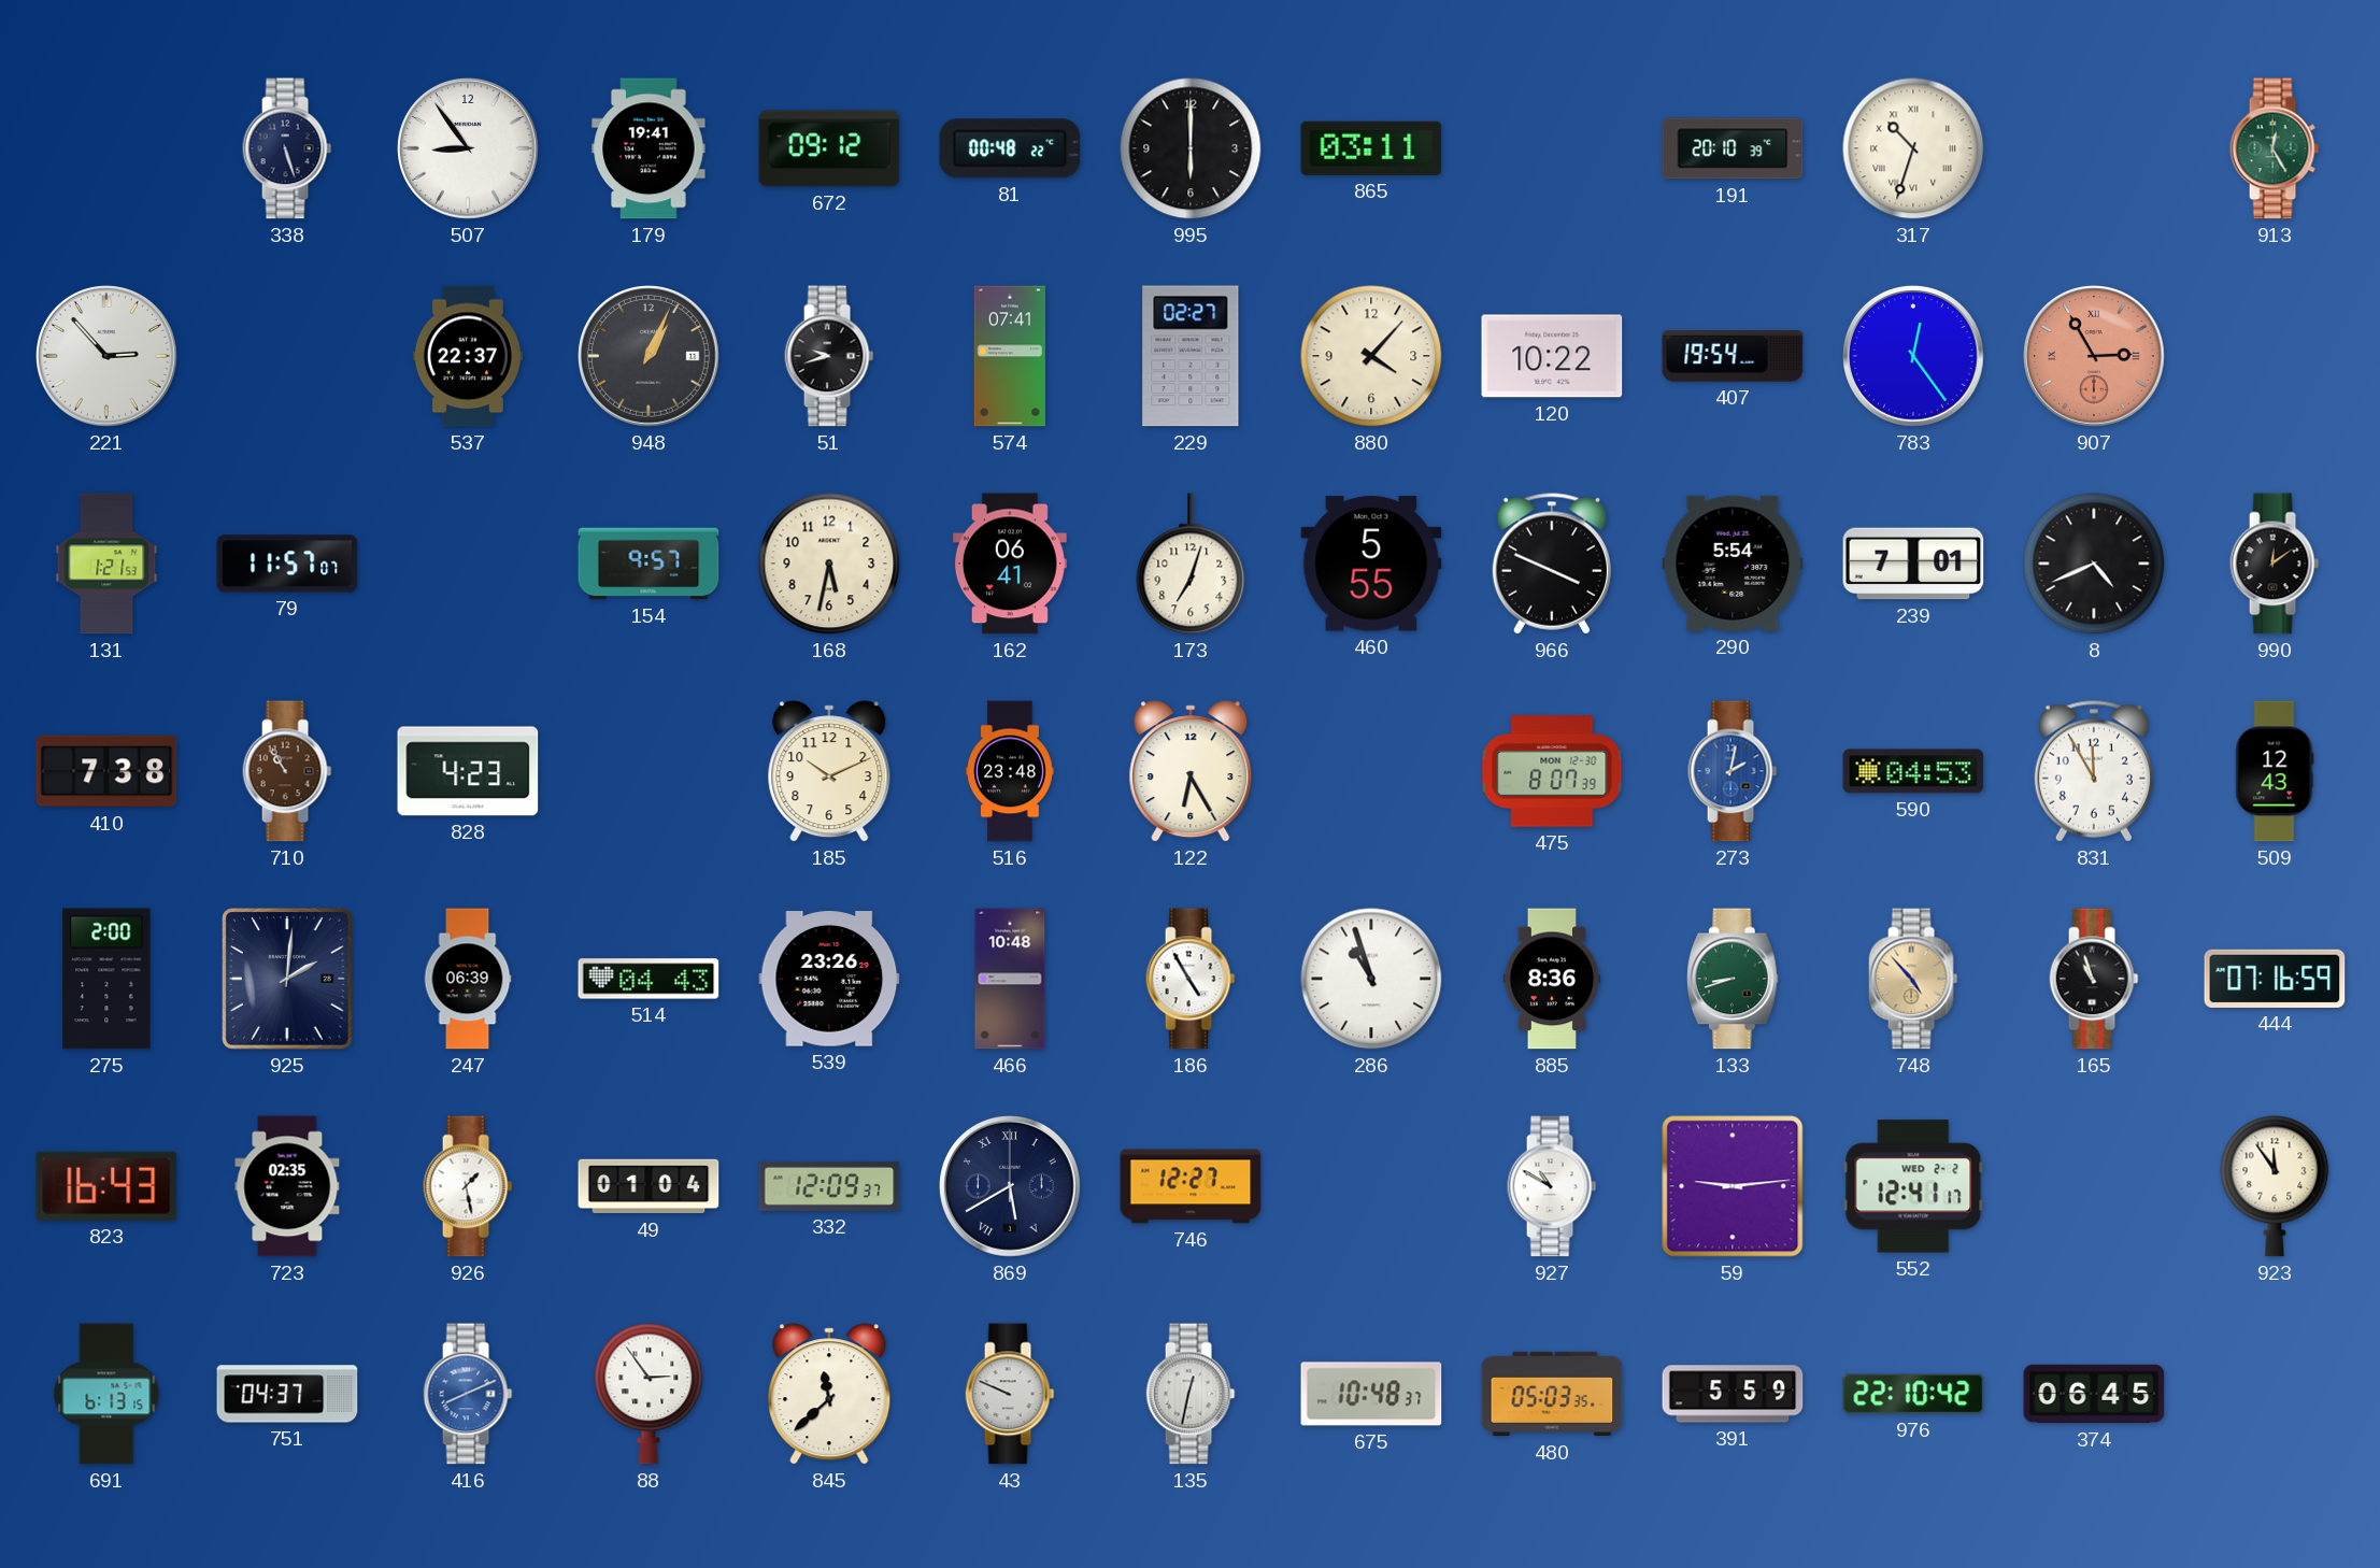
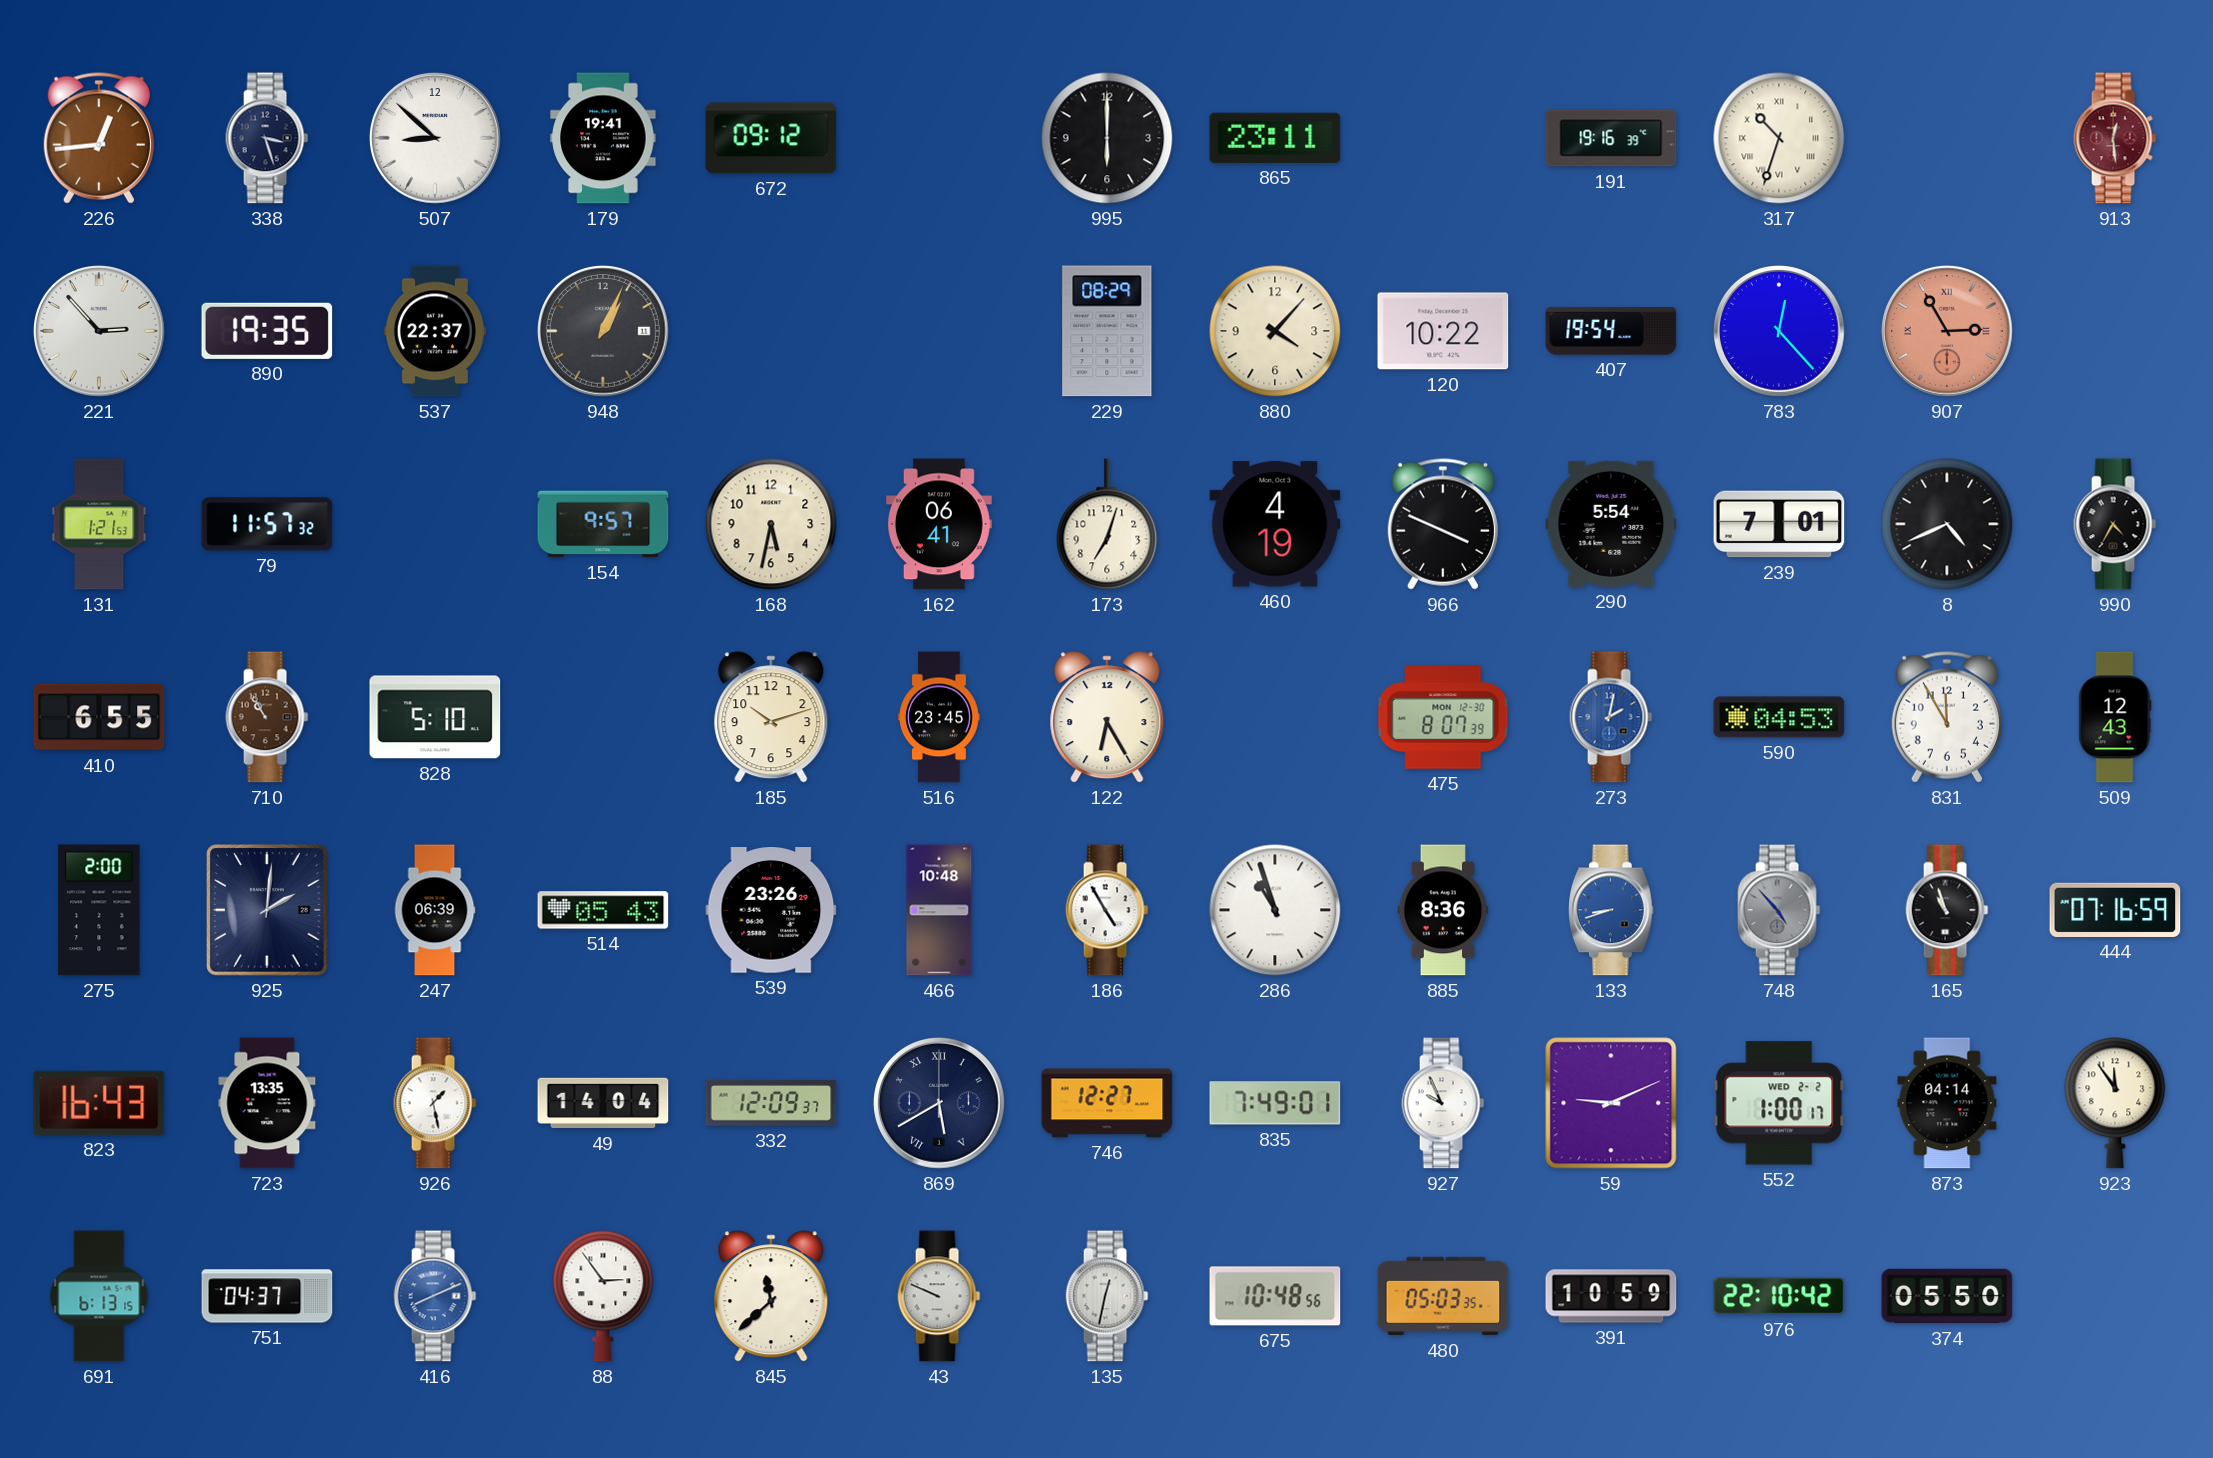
226: none -> 12:44
338: 5:27 -> 3:27
507: 8:54 -> 8:52
81: 00:48 -> none
865: 03:11 -> 23:11
191: 20:10 -> 19:16
913: 12:25 -> 12:29
913 dial: green -> burgundy
890: none -> 19:35
51: 9:42 -> none
574: 07:41 -> none
229: 02:27 -> 08:29
783: 12:24 -> 12:23
79: 11:57:07 -> 11:57:32
460: 5:55 -> 4:19
990: 12:09 -> 4:35
410: 7:38 -> 6:55
828: 4:23 -> 5:10
185: 10:11 -> 10:12
516: 23:48 -> 23:45
514: 04:43 -> 05:43
133 dial: green -> blue
748 dial: champagne -> grey
723: 02:35 -> 13:35
49: 01:04 -> 14:04
835: none -> 7:49
927: 10:50 -> 9:56
59: 9:14 -> 9:11
552: 12:41 -> 1:00
873: none -> 04:14
675: 10:48:37 -> 10:48:56
391: 5:59 -> 10:59
374: 06:45 -> 05:50
